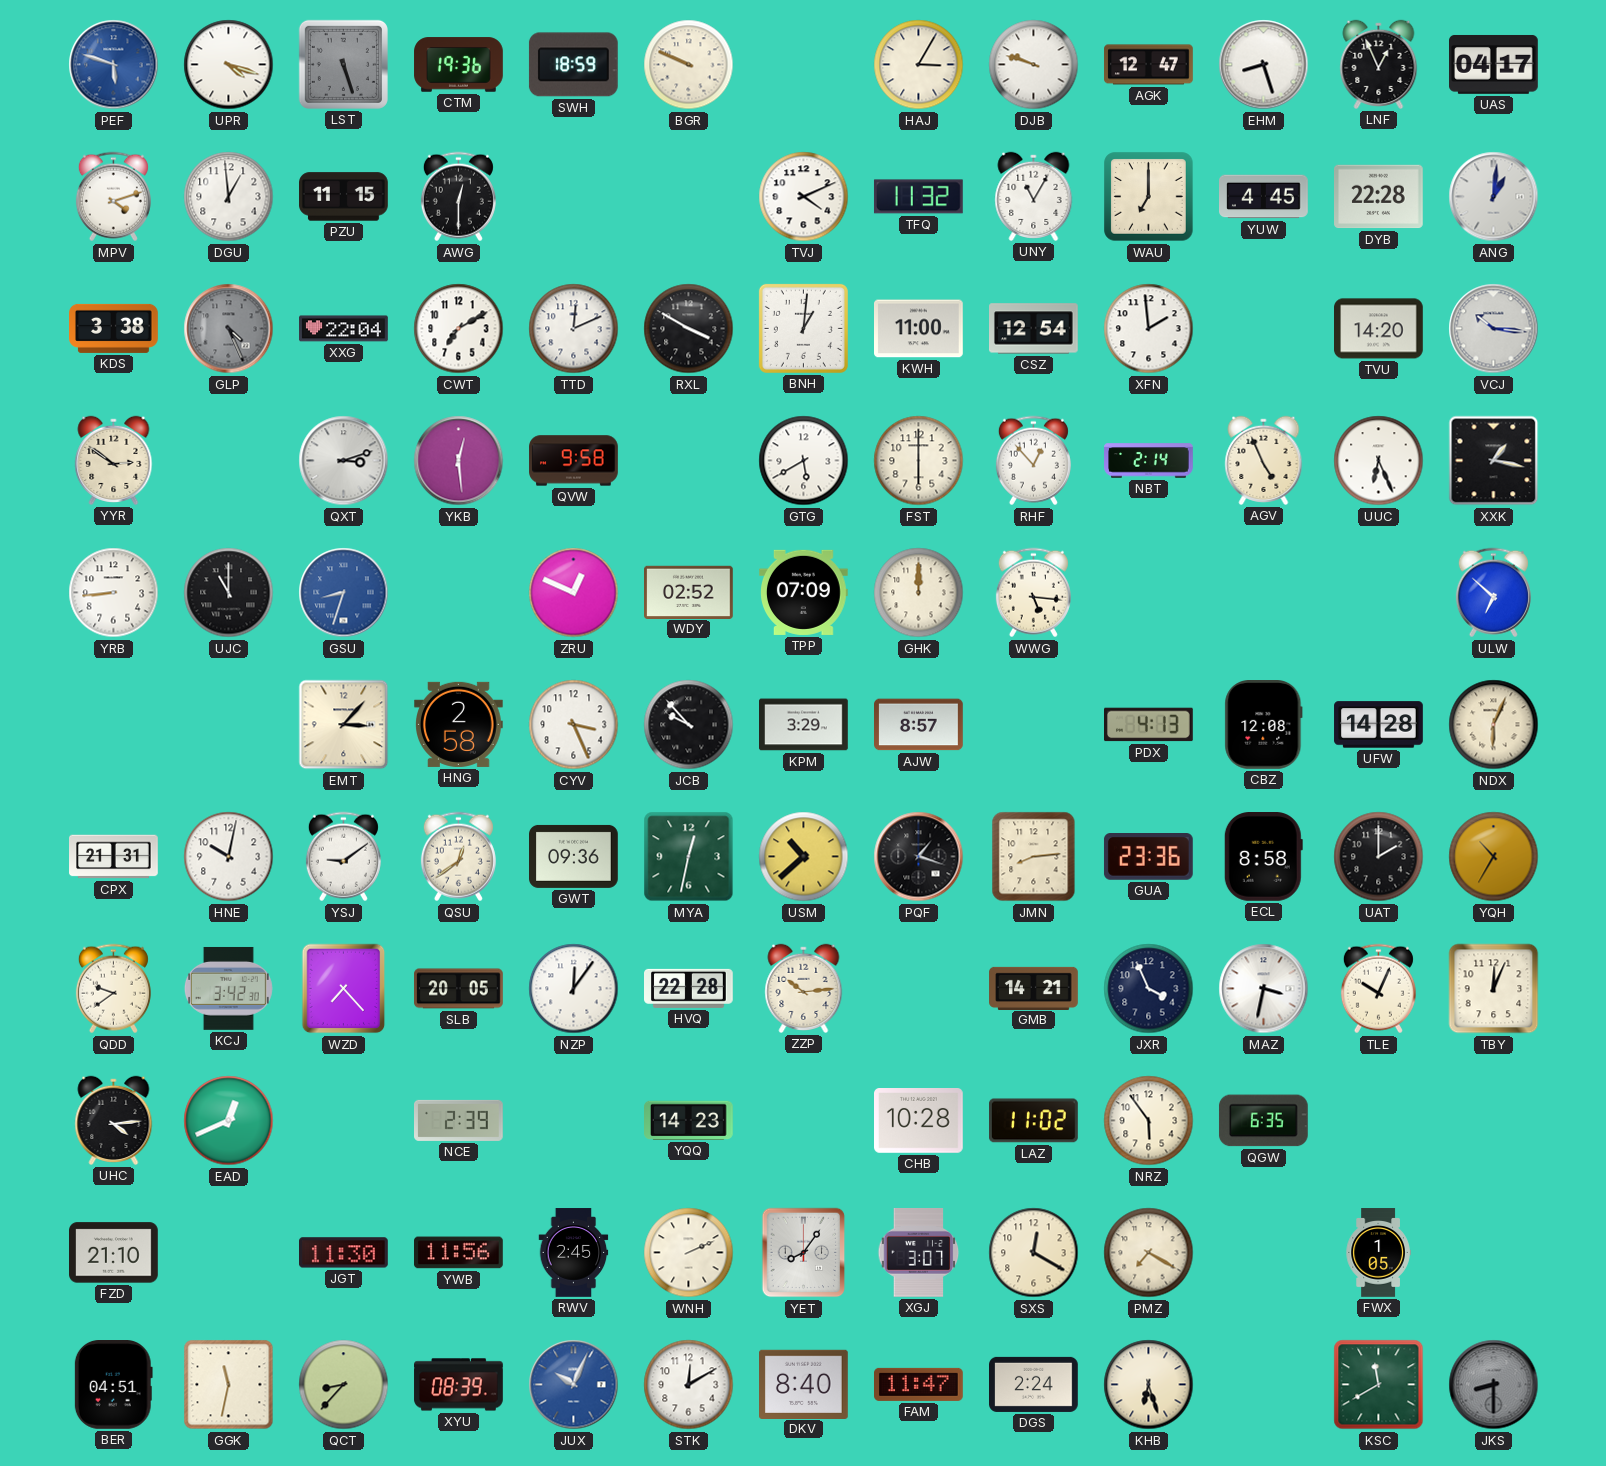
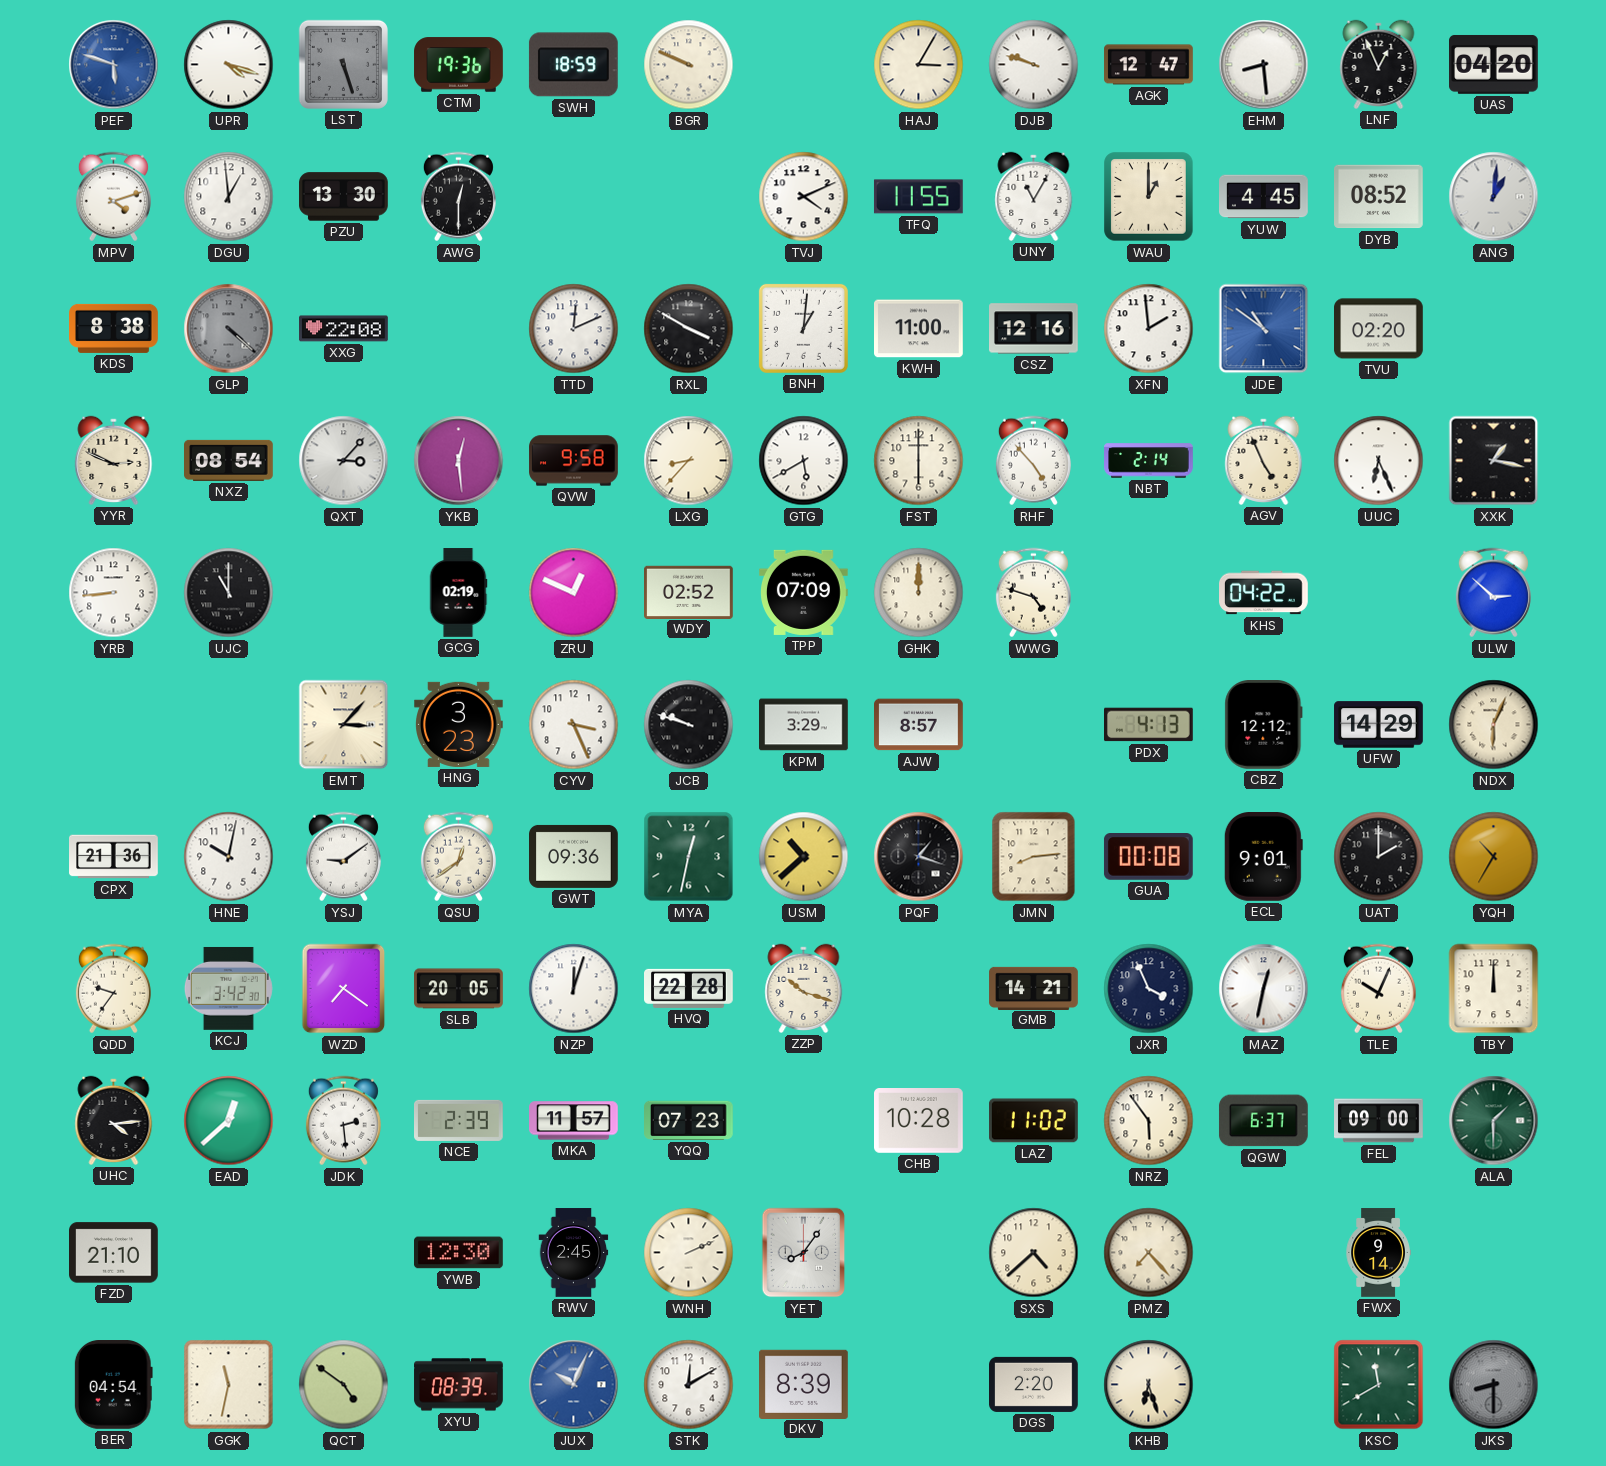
EHM: 8:27 -> 8:29
UAS: 04:17 -> 04:20
PZU: 11:15 -> 13:30
TFQ: 11:32 -> 11:55
WAU: 7:00 -> 1:00
DYB: 22:28 -> 08:52
KDS: 3:38 -> 8:38
GLP: 4:26 -> 4:22
XXG: 22:04 -> 22:08
CWT: 7:10 -> none
CSZ: 12:54 -> 12:16
JDE: none -> 10:51
TVU: 14:20 -> 02:20
VCJ: 10:16 -> none
YYR: 2:51 -> 2:49
NXZ: none -> 08:54
QXT: 3:12 -> 3:07
LXG: none -> 8:37
RHF: 12:53 -> 4:53
GSU: 8:33 -> none
GCG: none -> 02:19
WWG: 5:16 -> 4:48
KHS: none -> 04:22
ULW: 6:52 -> 2:52
HNG: 2:58 -> 3:23
JCB: 9:53 -> 9:48
CBZ: 12:08 -> 12:12
UFW: 14:28 -> 14:29
CPX: 21:31 -> 21:36
GUA: 23:36 -> 00:08
ECL: 8:58 -> 9:01
QDD: 9:39 -> 9:36
WZD: 7:23 -> 7:21
NZP: 12:06 -> 12:03
ZZP: 10:14 -> 10:18
MAZ: 3:32 -> 12:32
TBY: 12:04 -> 12:00
EAD: 12:41 -> 12:38
JDK: none -> 2:29
MKA: none -> 11:57
YQQ: 14:23 -> 07:23
QGW: 6:35 -> 6:37
FEL: none -> 09:00
ALA: none -> 1:30
JGT: 11:30 -> none
YWB: 11:56 -> 12:30
XGJ: 3:07 -> none
SXS: 12:20 -> 4:38
PMZ: 7:20 -> 7:23
FWX: 1:05 -> 9:14
BER: 04:51 -> 04:54
QCT: 8:37 -> 4:51
DKV: 8:40 -> 8:39
FAM: 11:47 -> none
DGS: 2:24 -> 2:20
